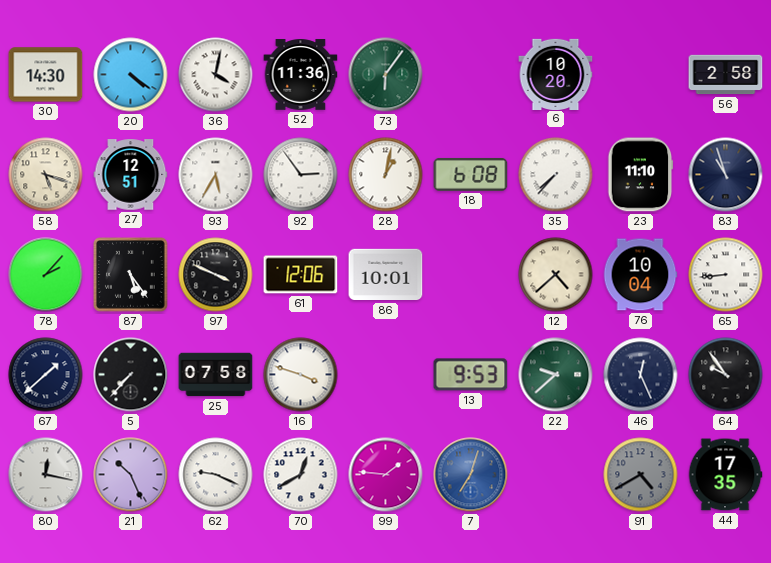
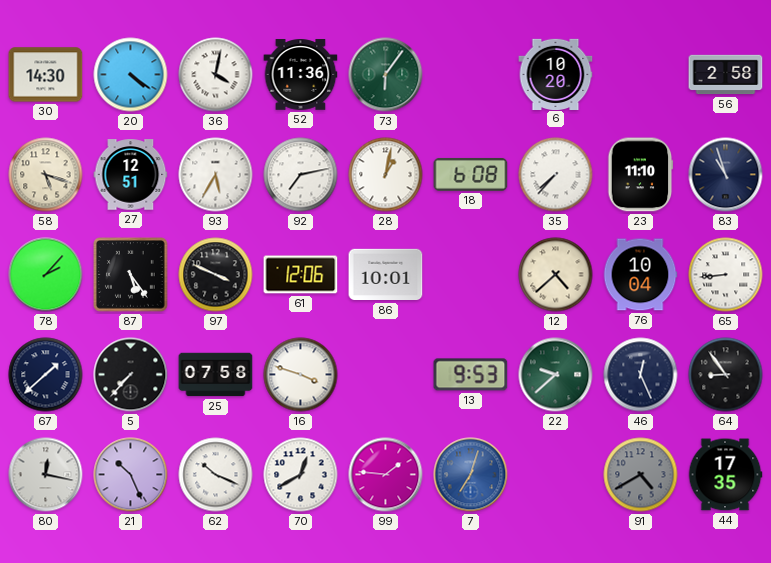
92: 2:54 -> 7:13
64: 9:54 -> 8:54
62: 9:19 -> 10:19
